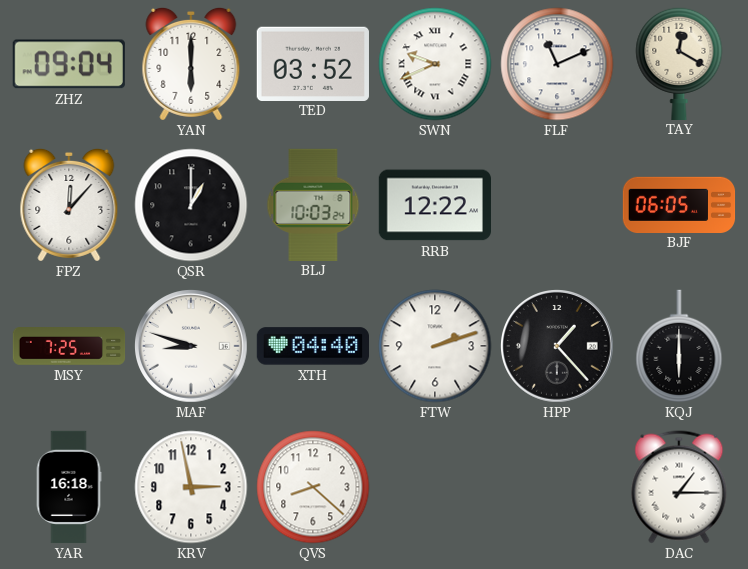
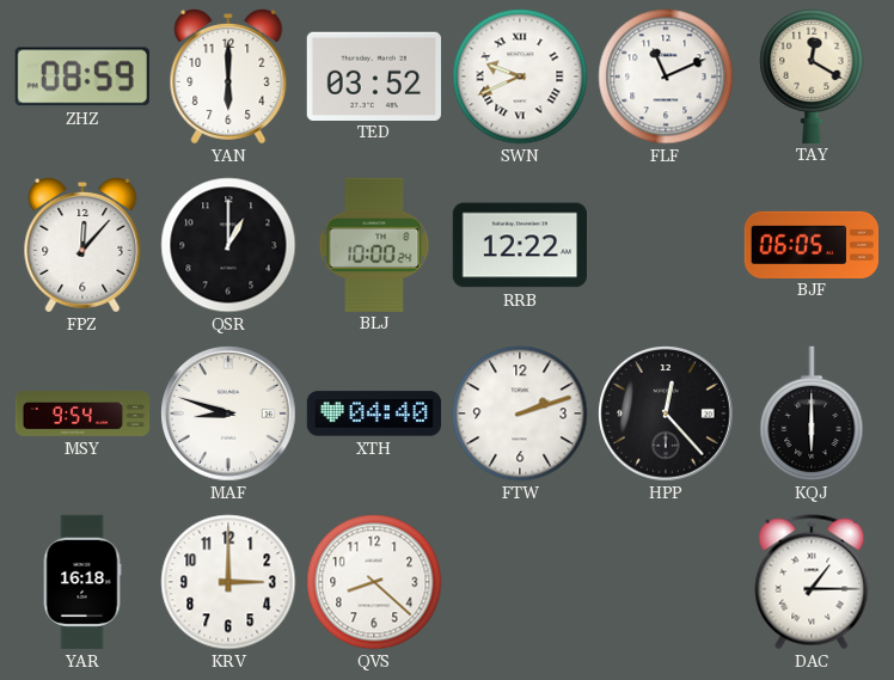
ZHZ: 09:04 -> 08:59
BLJ: 10:03 -> 10:00
MSY: 7:25 -> 9:54
HPP: 1:23 -> 12:23
KRV: 2:58 -> 3:00
